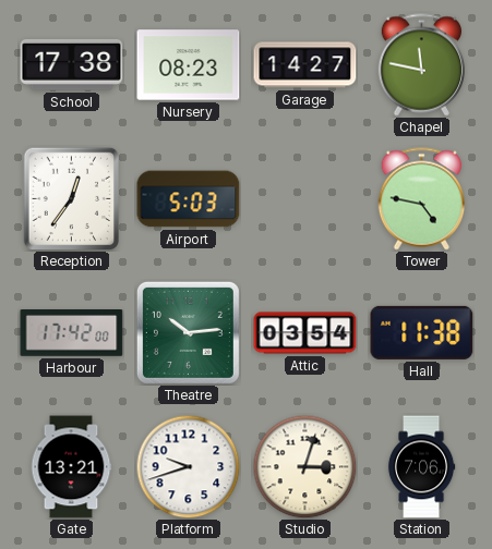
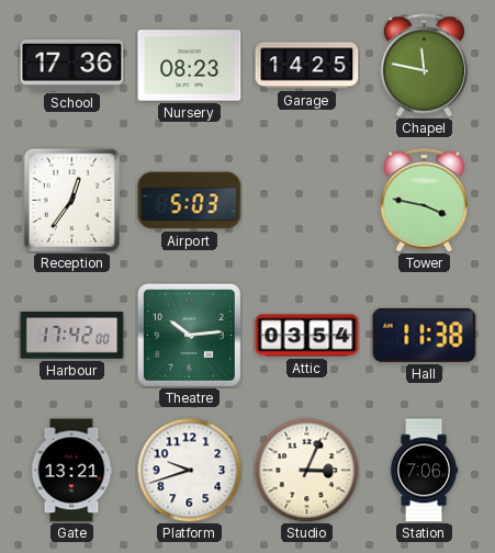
School: 17:38 -> 17:36
Garage: 14:27 -> 14:25
Tower: 4:47 -> 3:47
Studio: 3:03 -> 3:04
